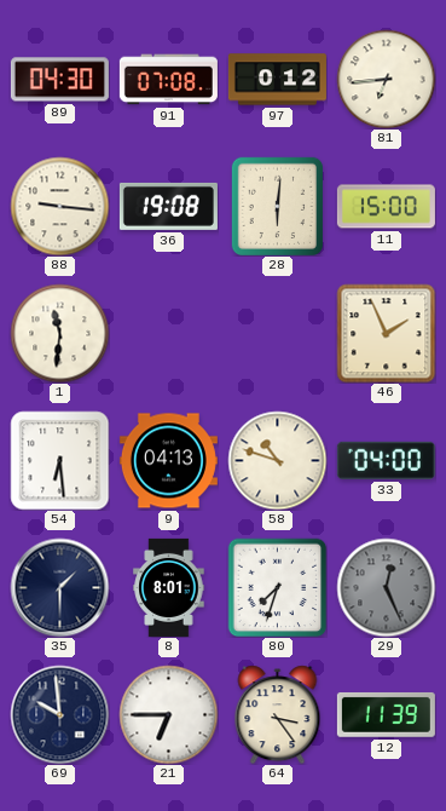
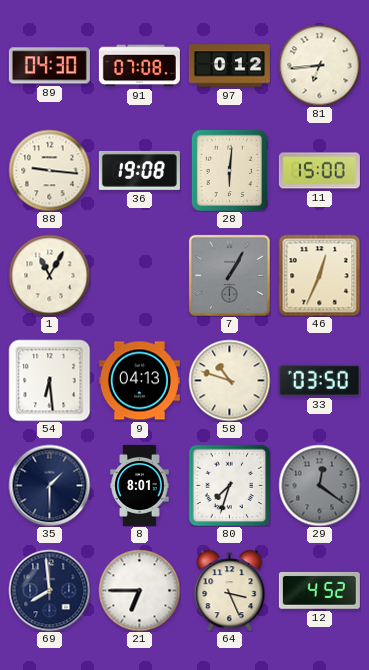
1: 11:31 -> 11:05
7: none -> 1:05
46: 1:56 -> 12:34
33: 04:00 -> 03:50
29: 12:26 -> 12:21
69: 9:59 -> 7:59
64: 3:24 -> 3:26
12: 11:39 -> 4:52
